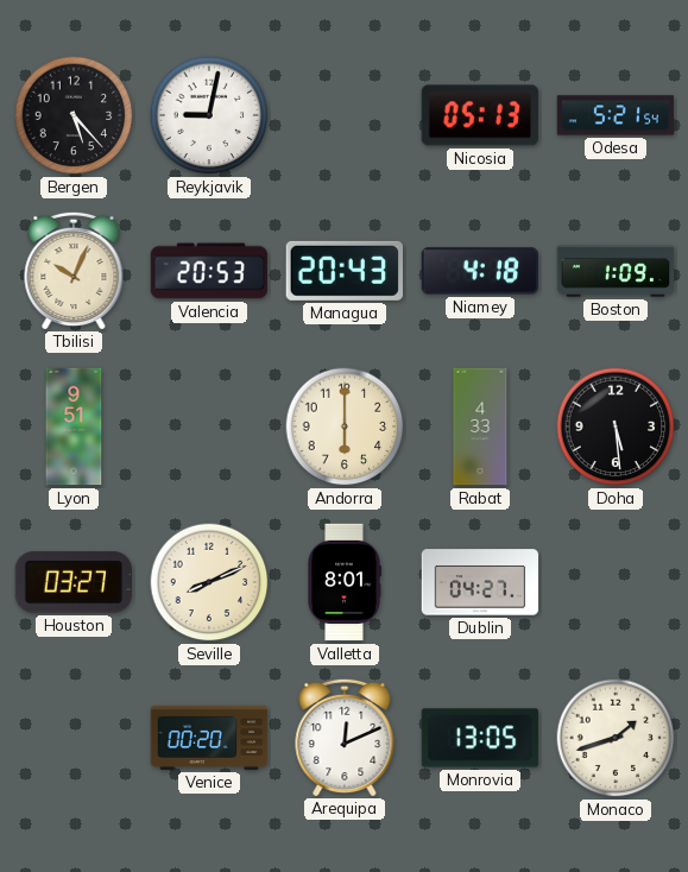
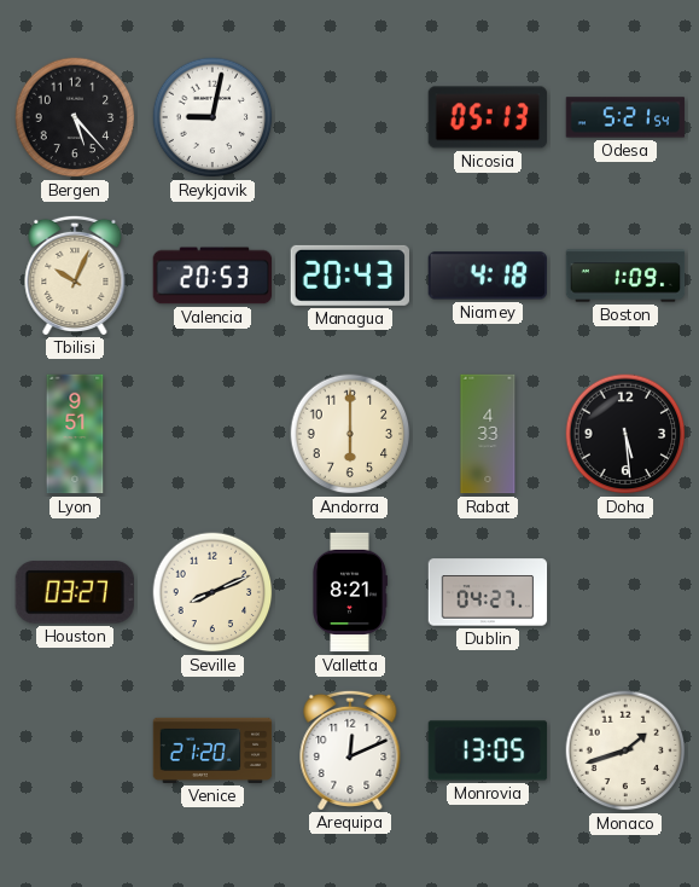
Valletta: 8:01 -> 8:21
Venice: 00:20 -> 21:20
